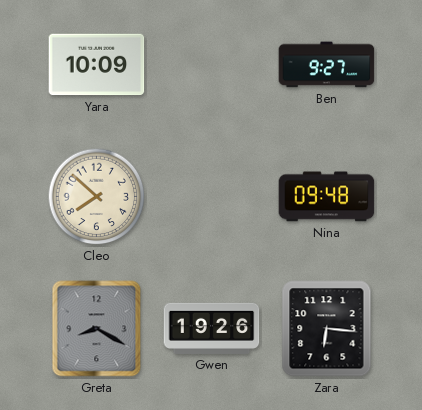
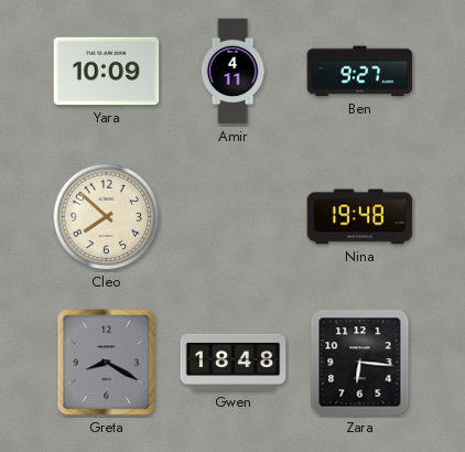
Amir: none -> 4:11
Nina: 09:48 -> 19:48
Gwen: 19:26 -> 18:48
